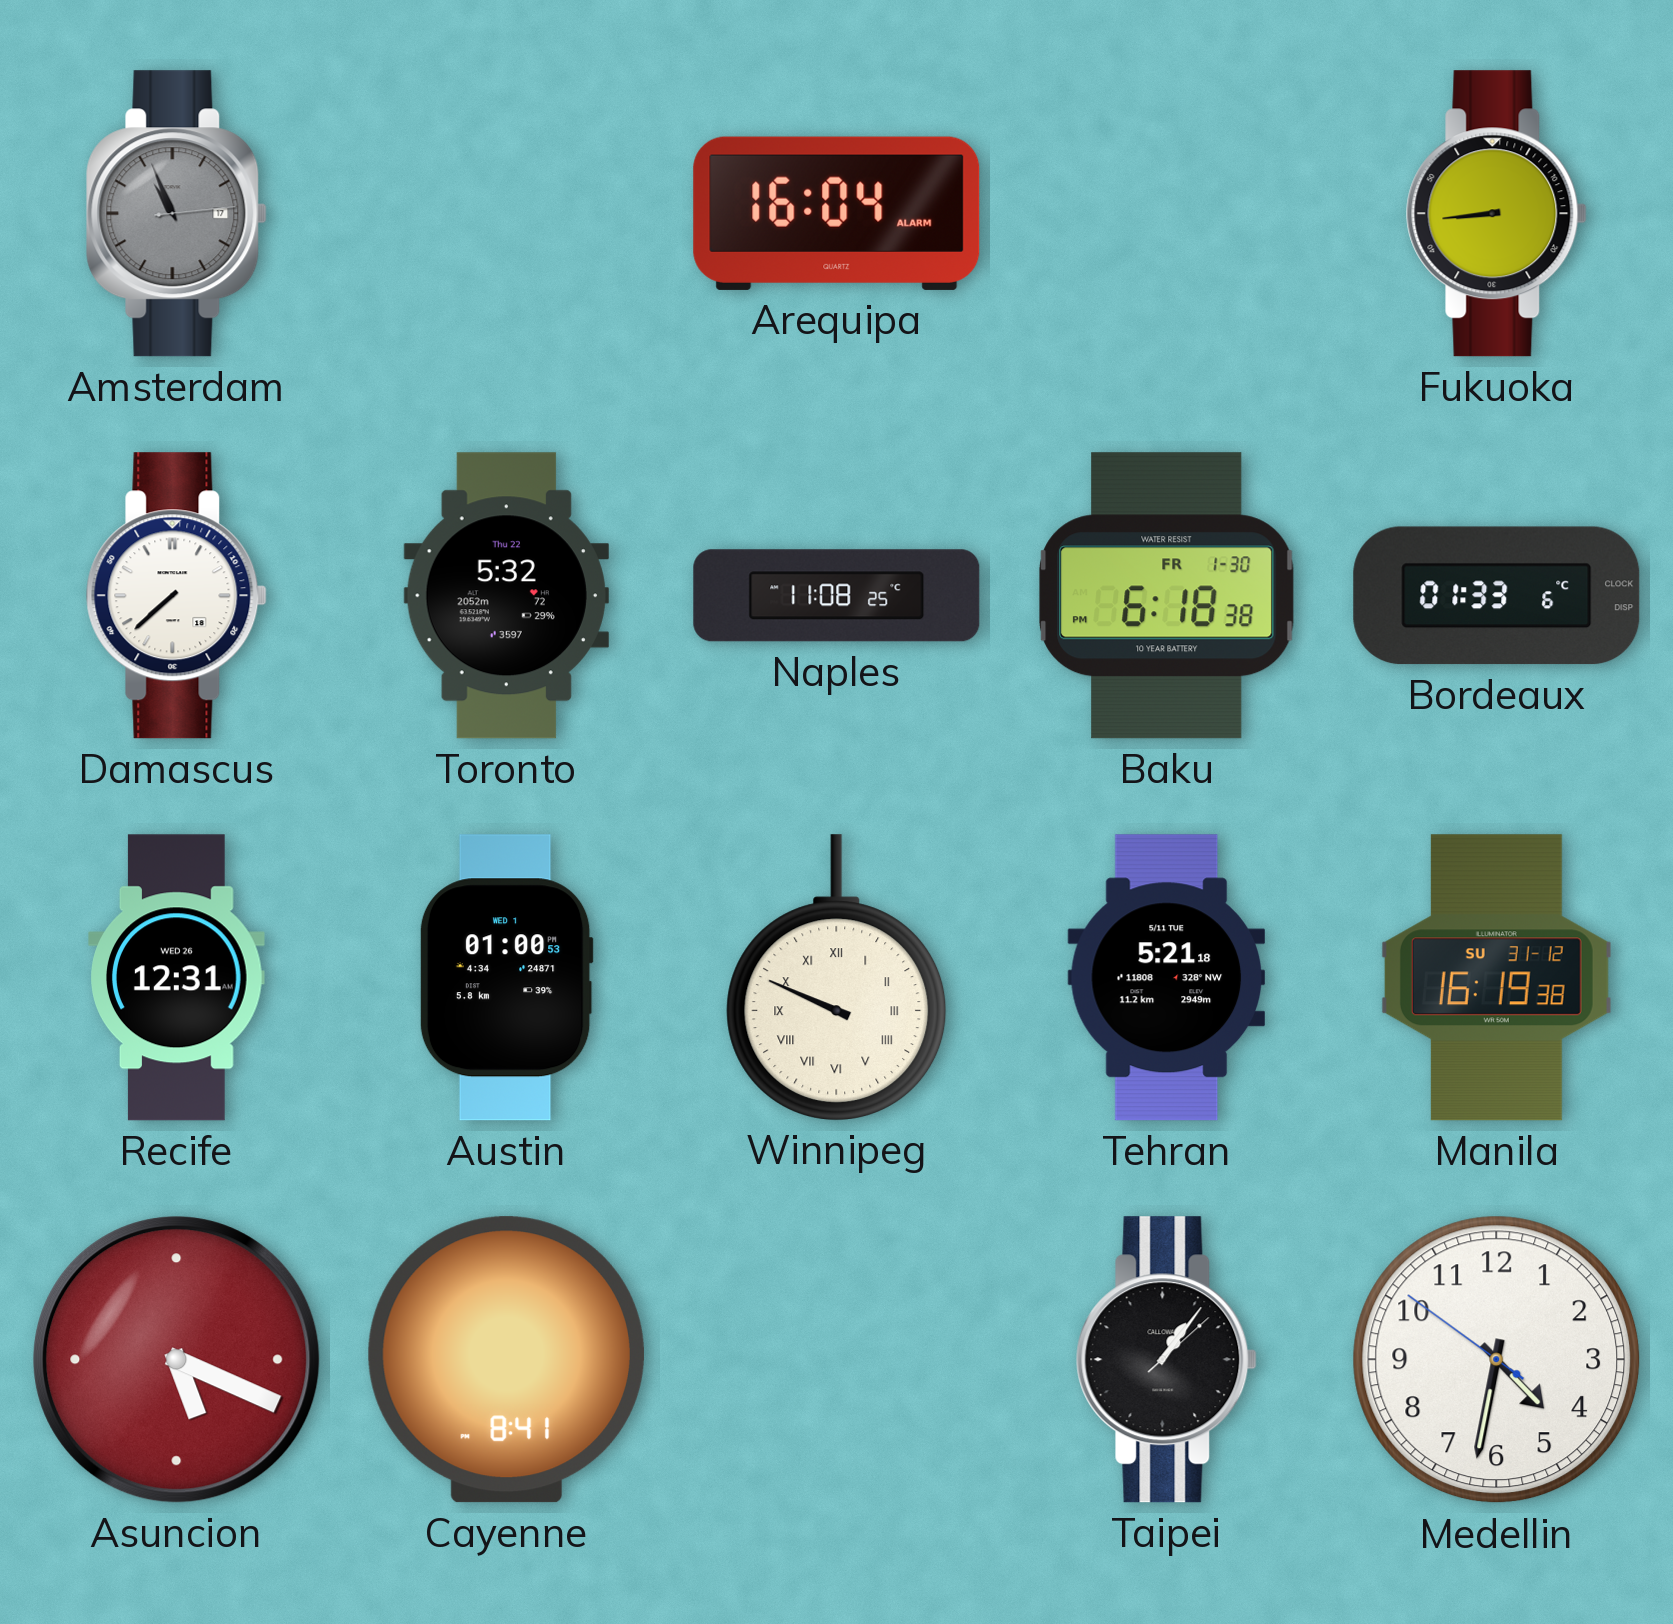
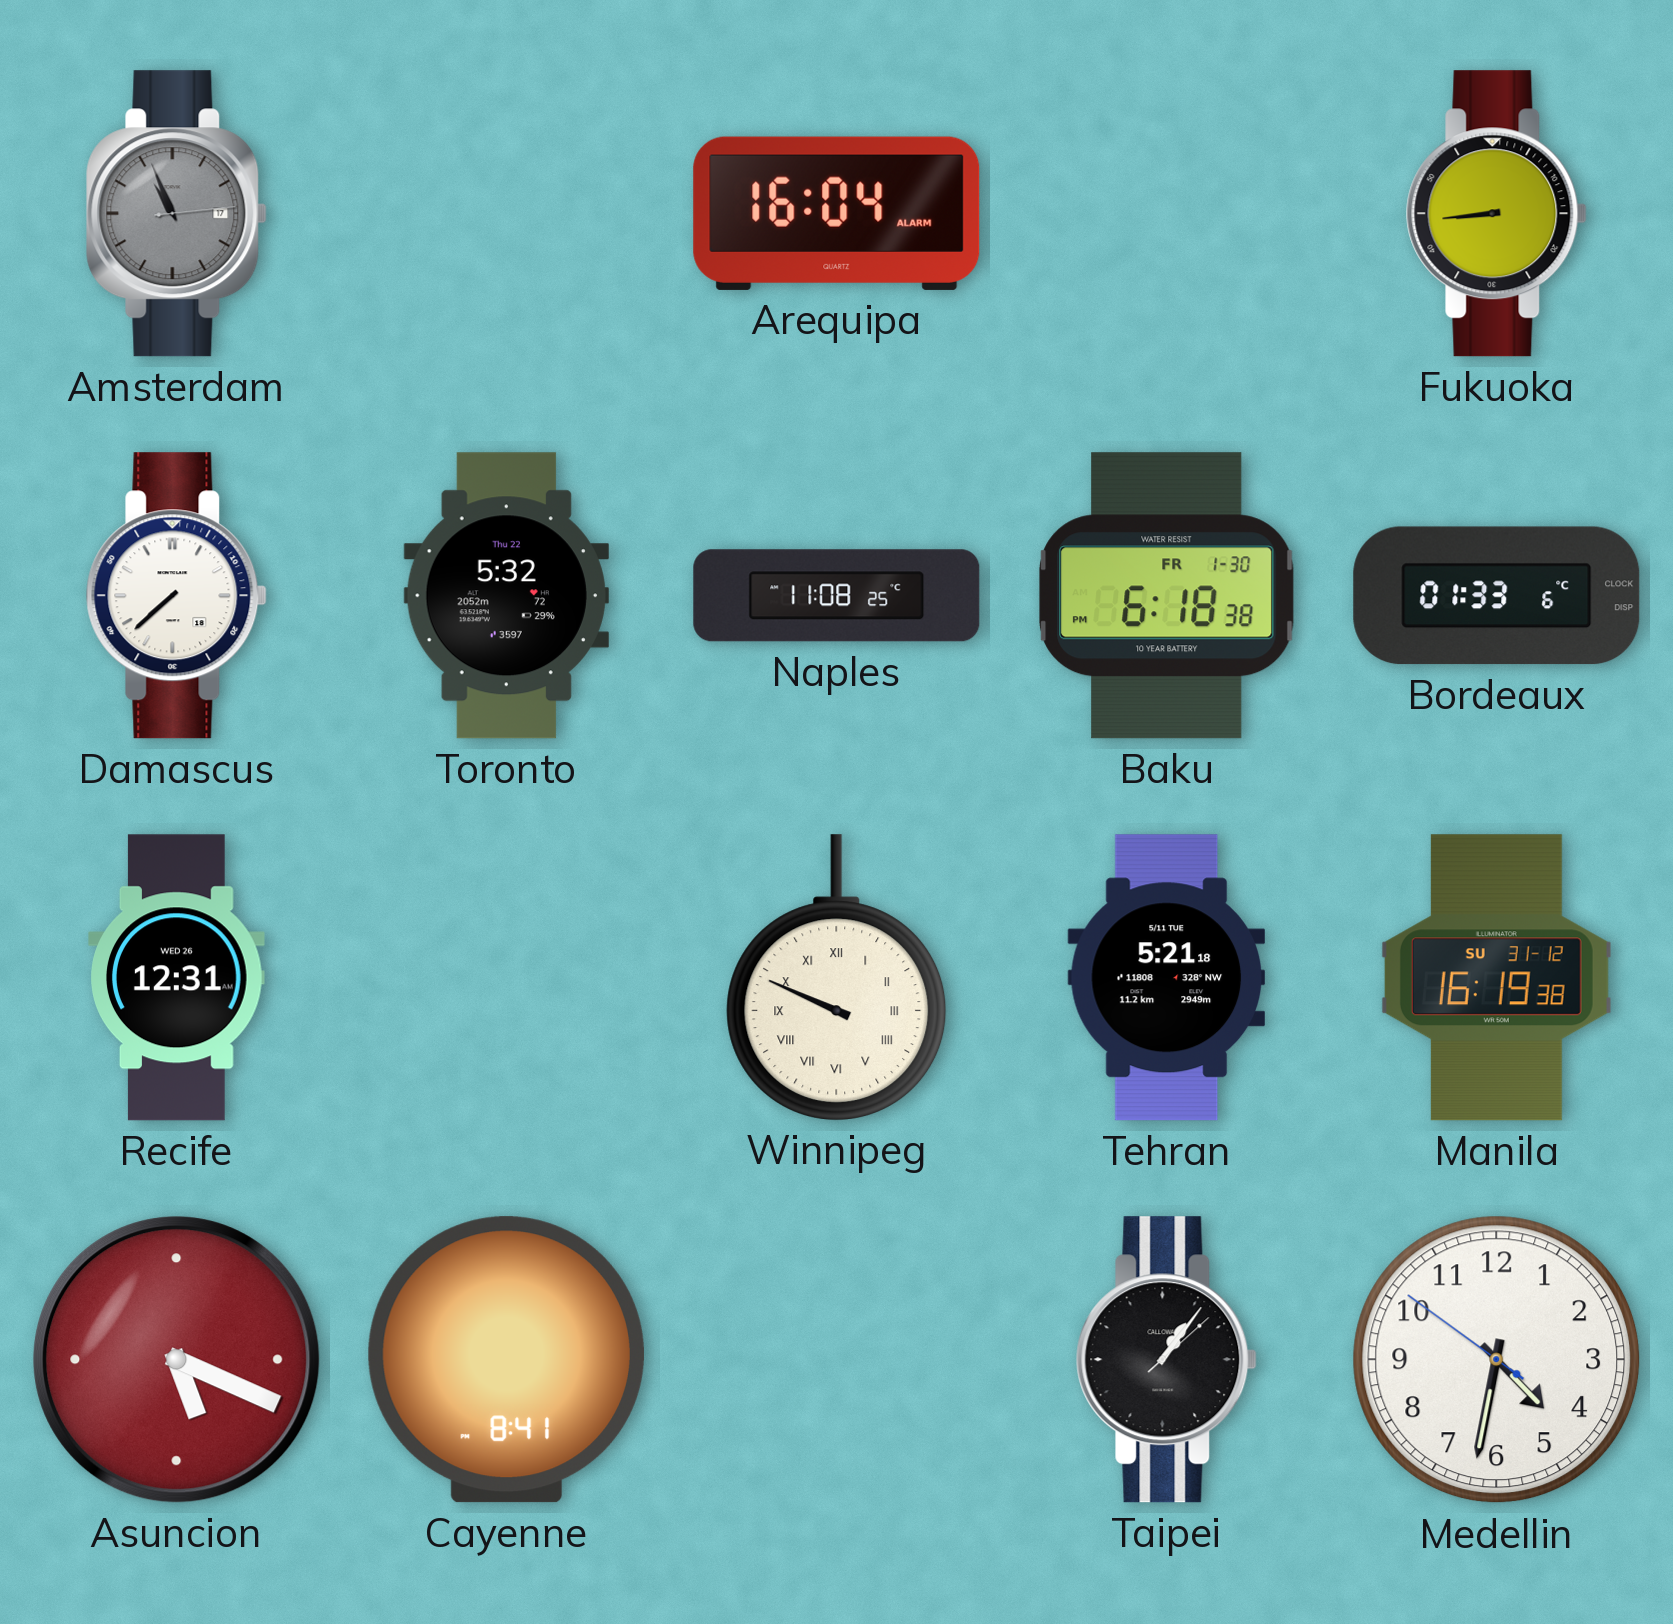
Austin: 01:00 -> none
